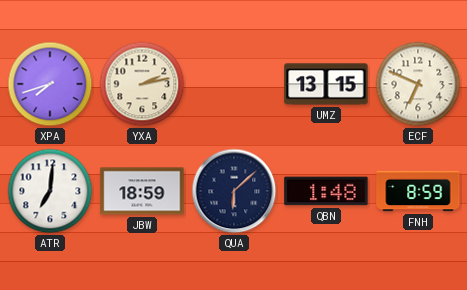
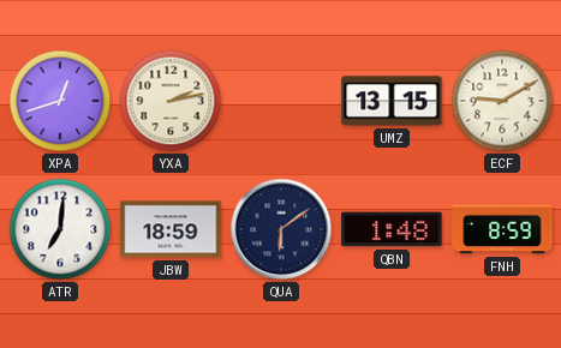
XPA: 7:42 -> 12:42
ECF: 6:49 -> 9:10
QUA: 6:08 -> 6:09
